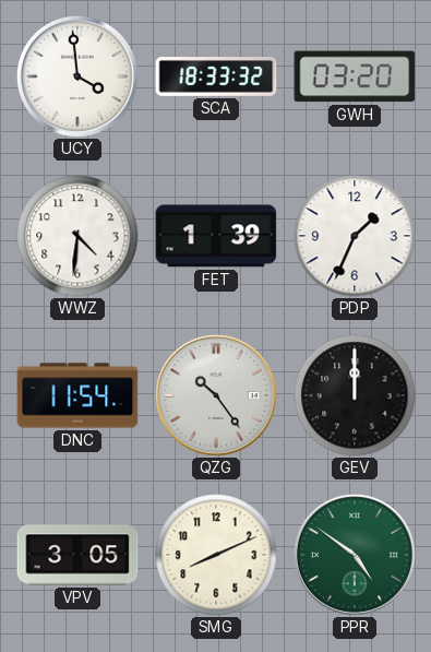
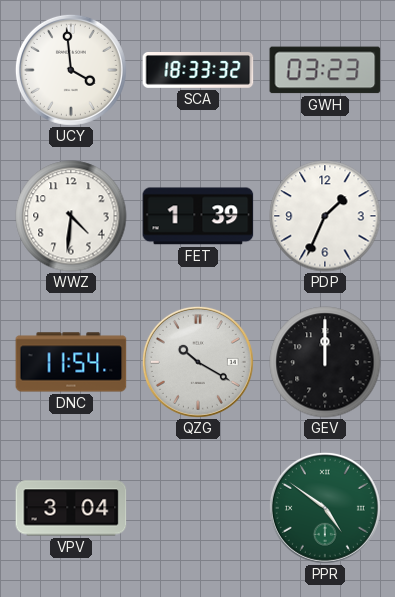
GWH: 03:20 -> 03:23
QZG: 10:24 -> 10:20
VPV: 3:05 -> 3:04
SMG: 8:11 -> none
